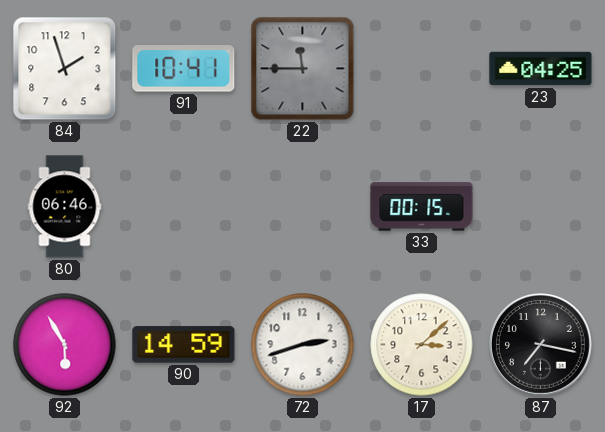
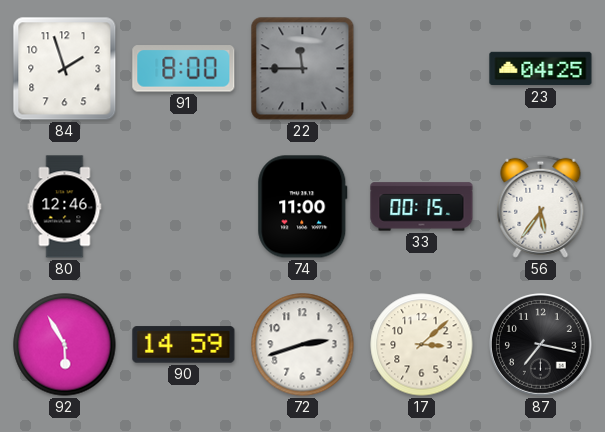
91: 10:41 -> 8:00
80: 06:46 -> 12:46
74: none -> 11:00
56: none -> 5:36
